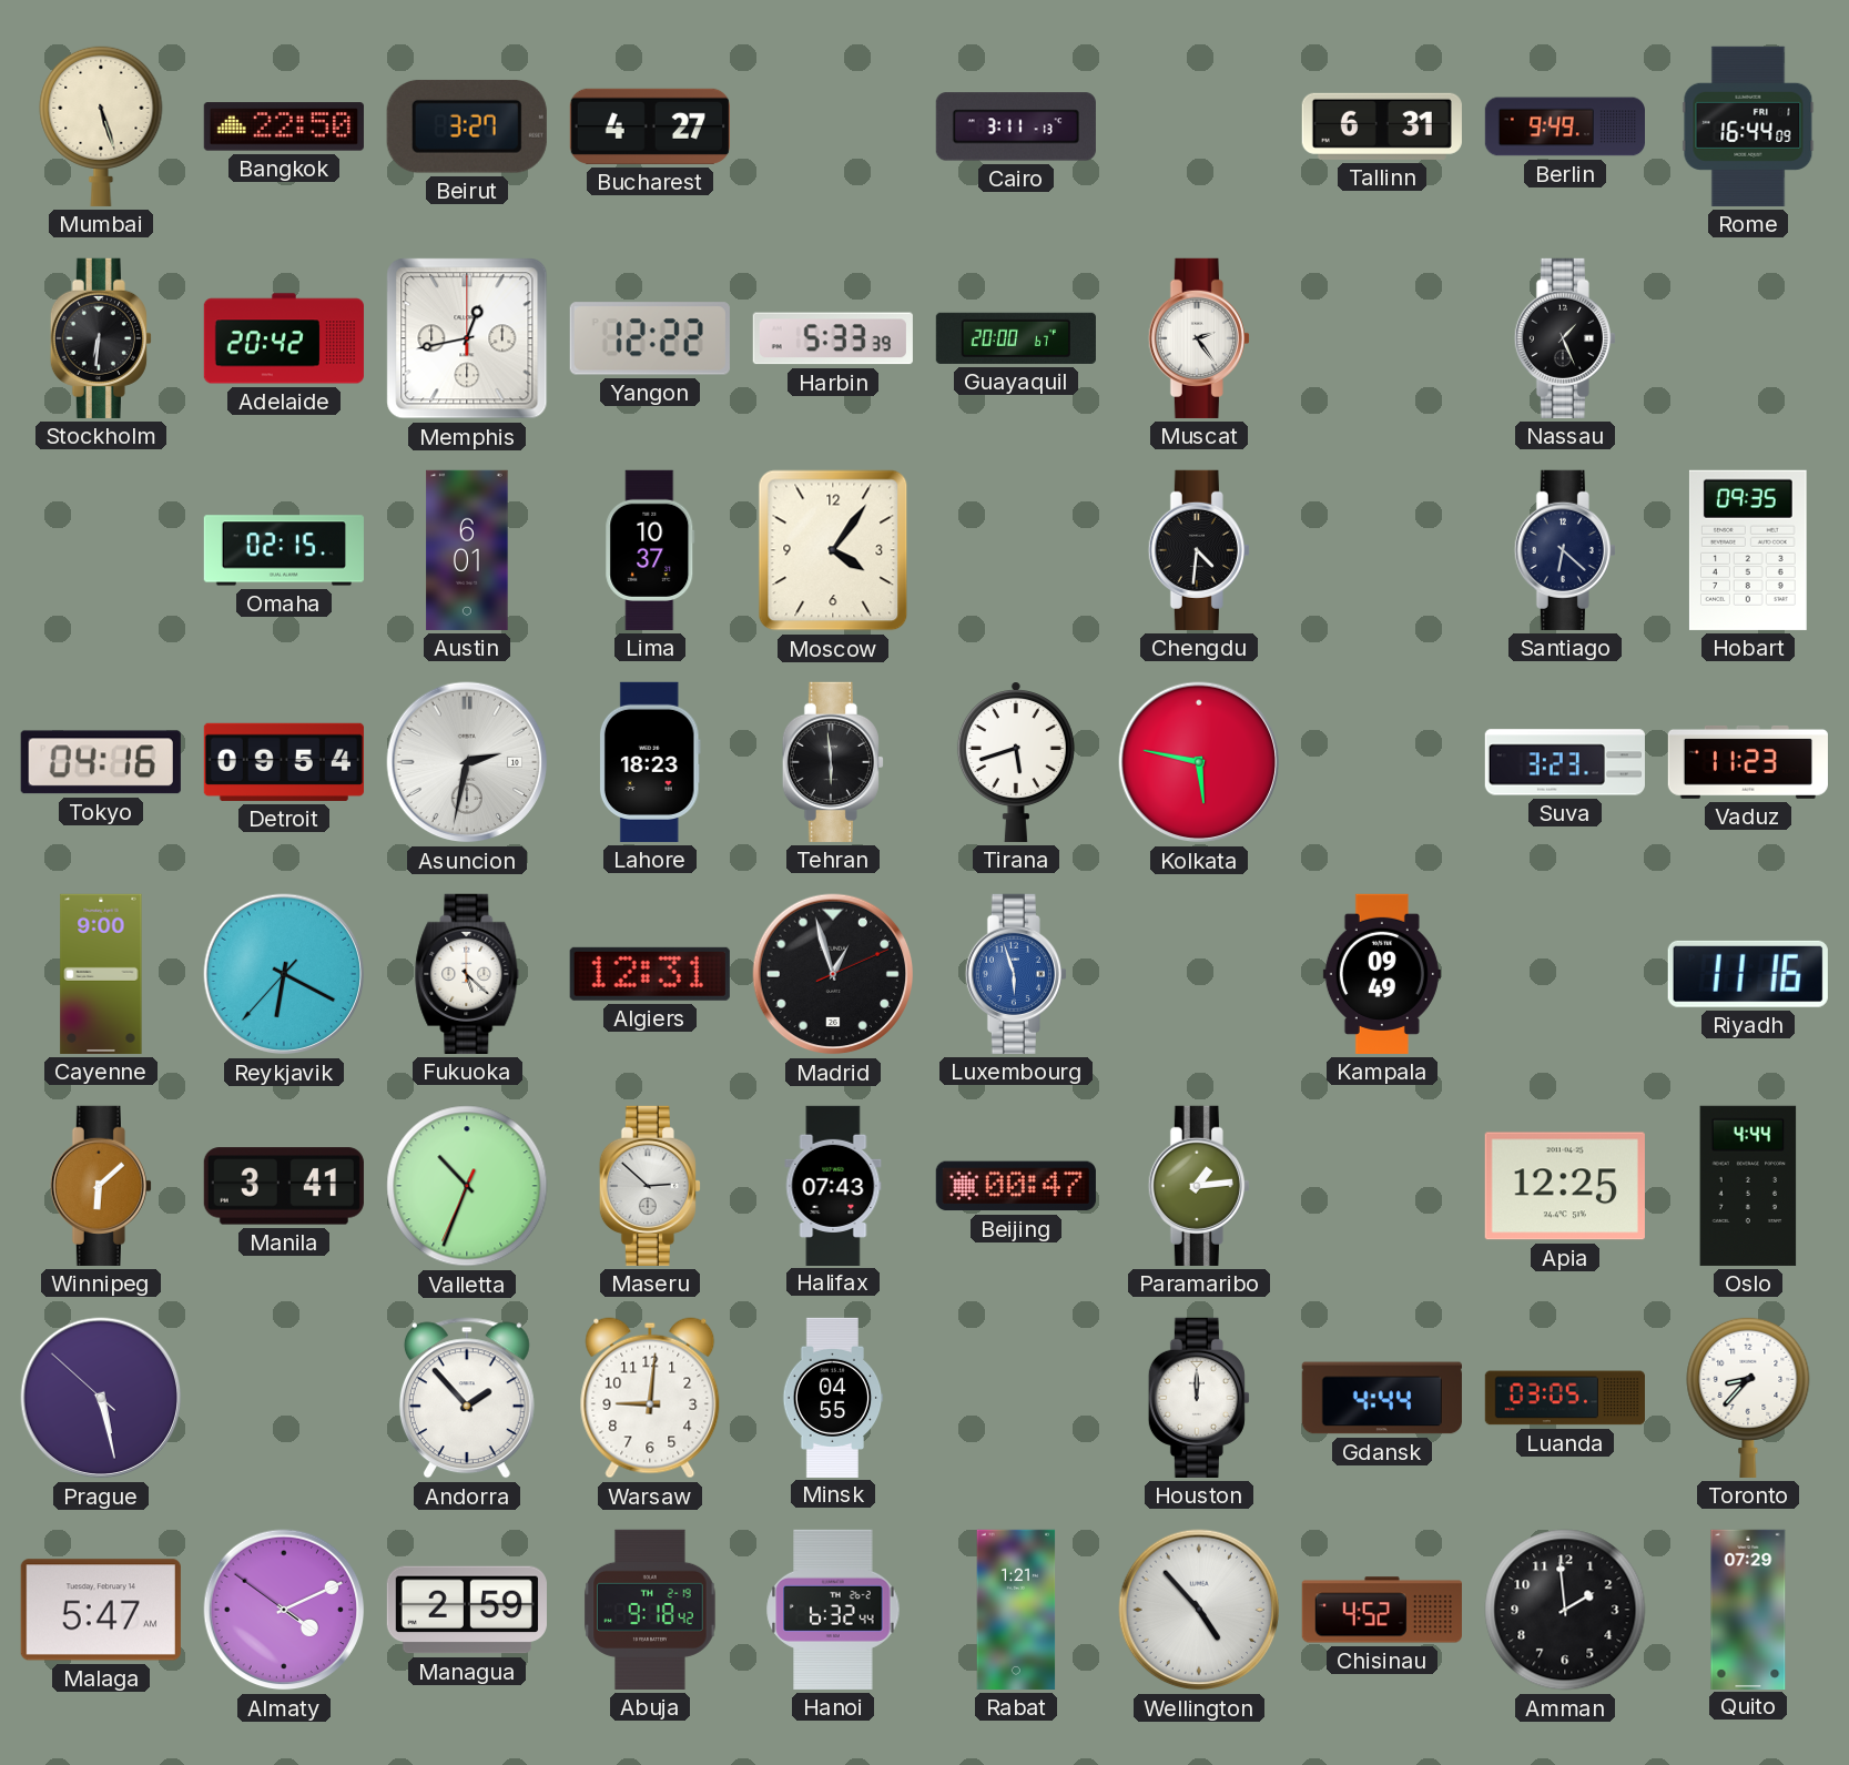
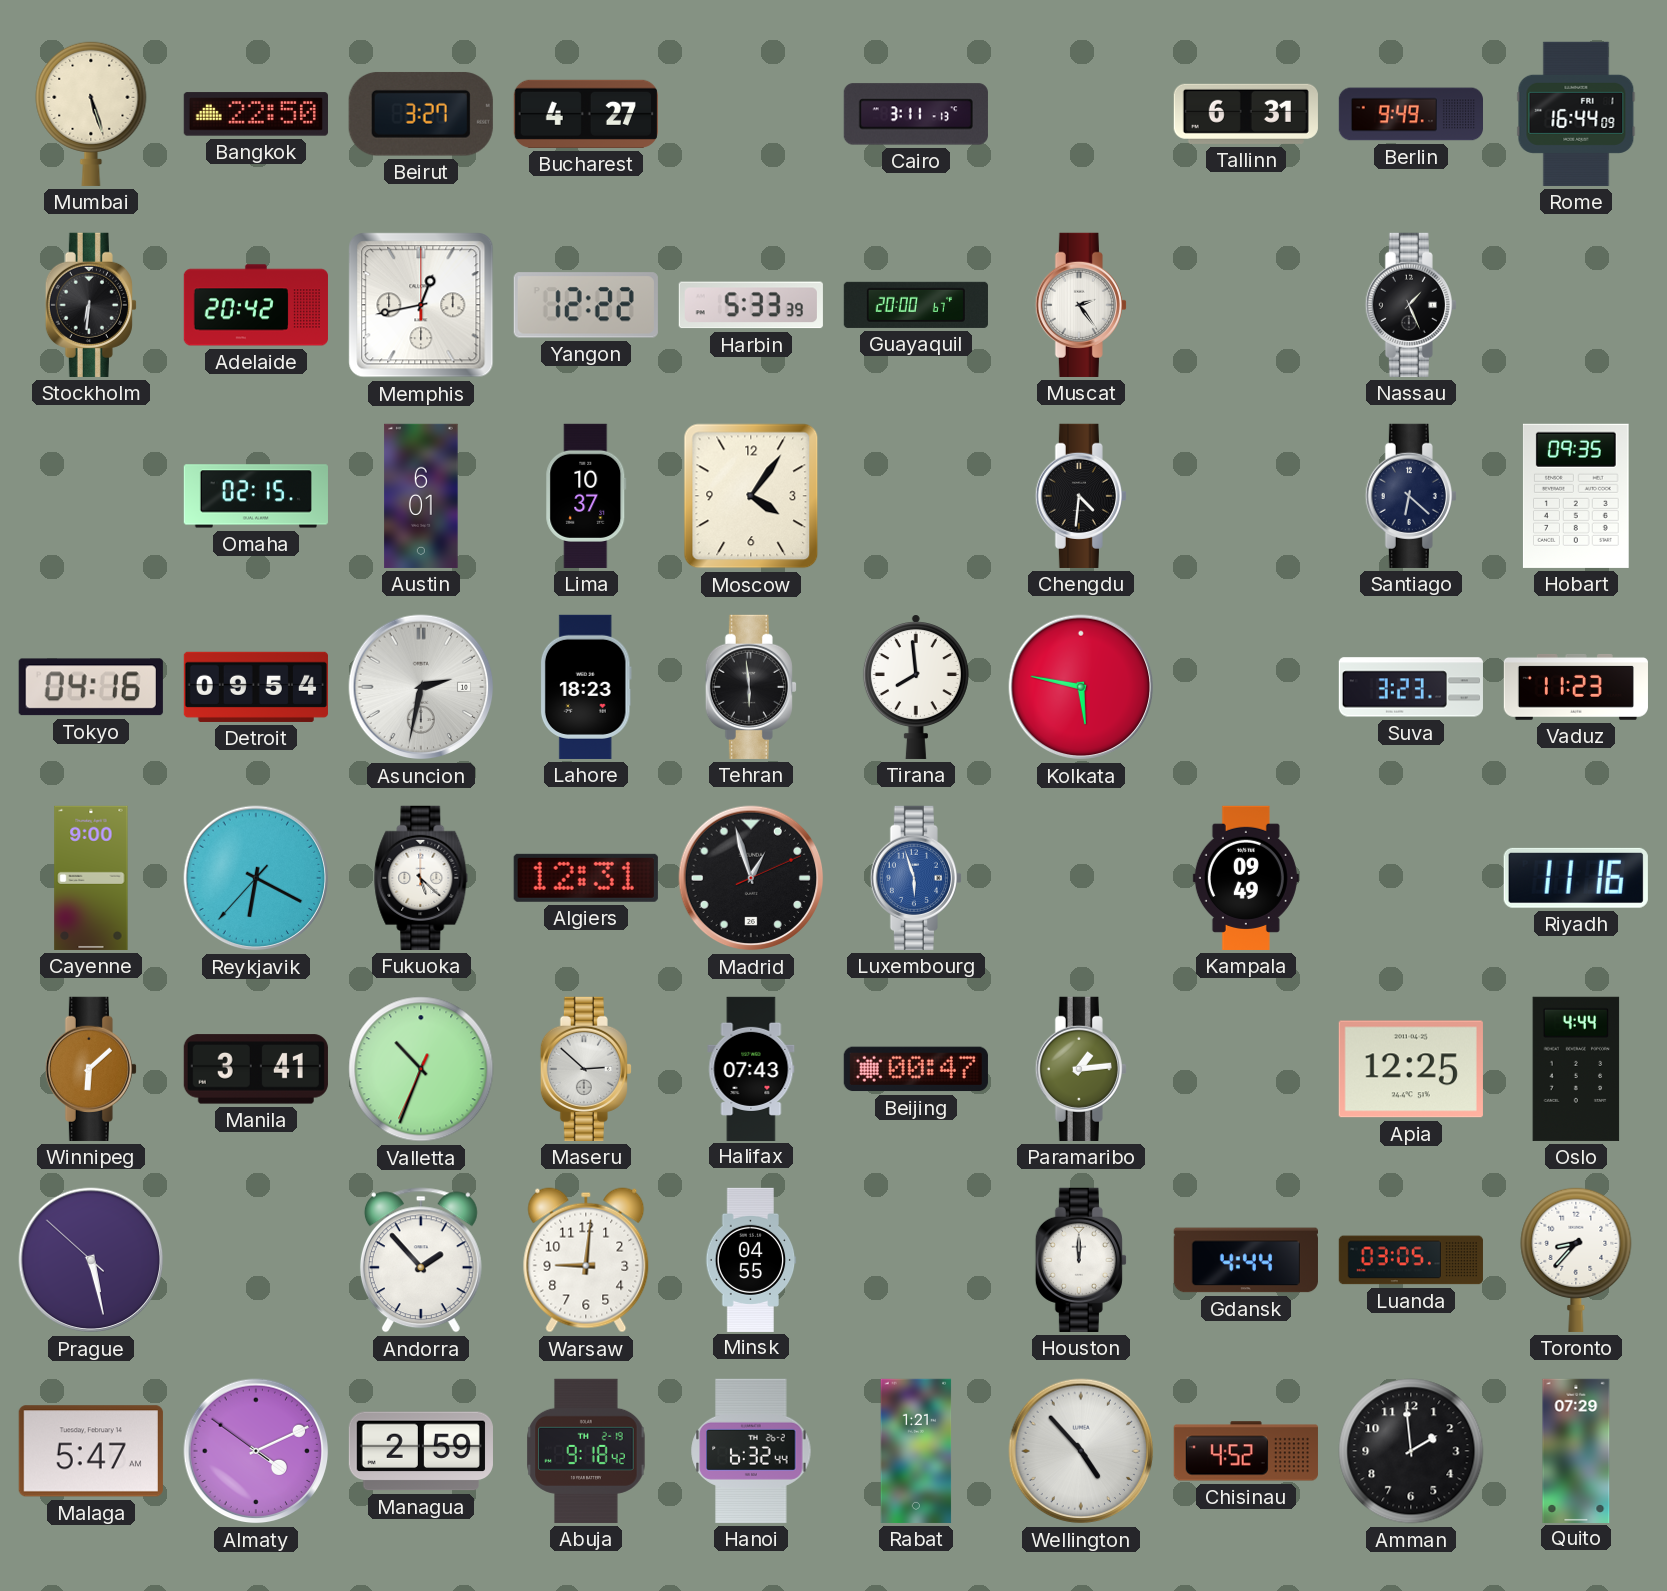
Tirana: 5:42 -> 7:59
